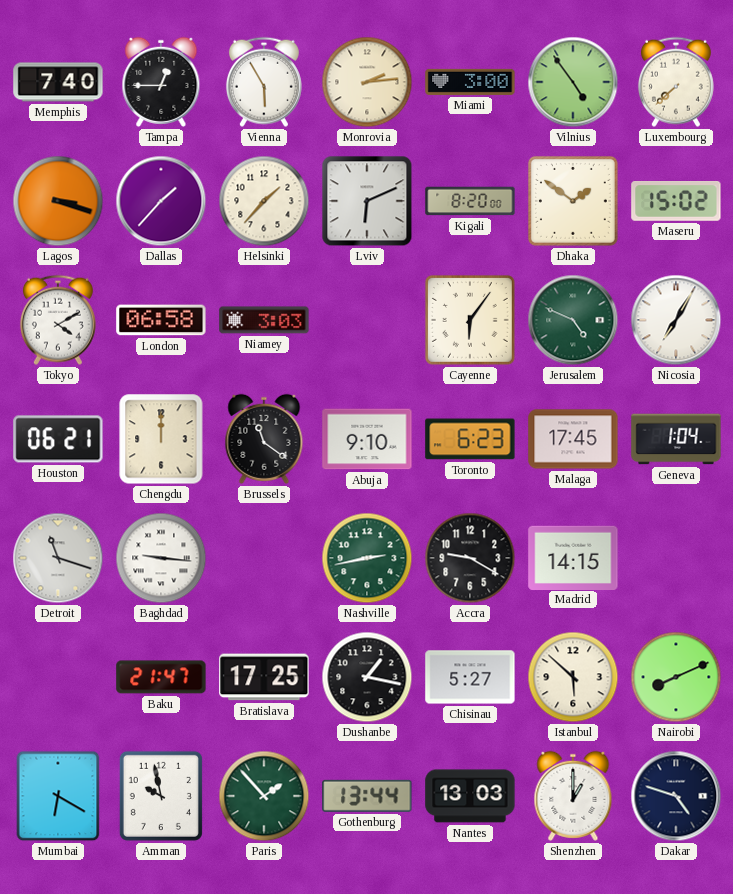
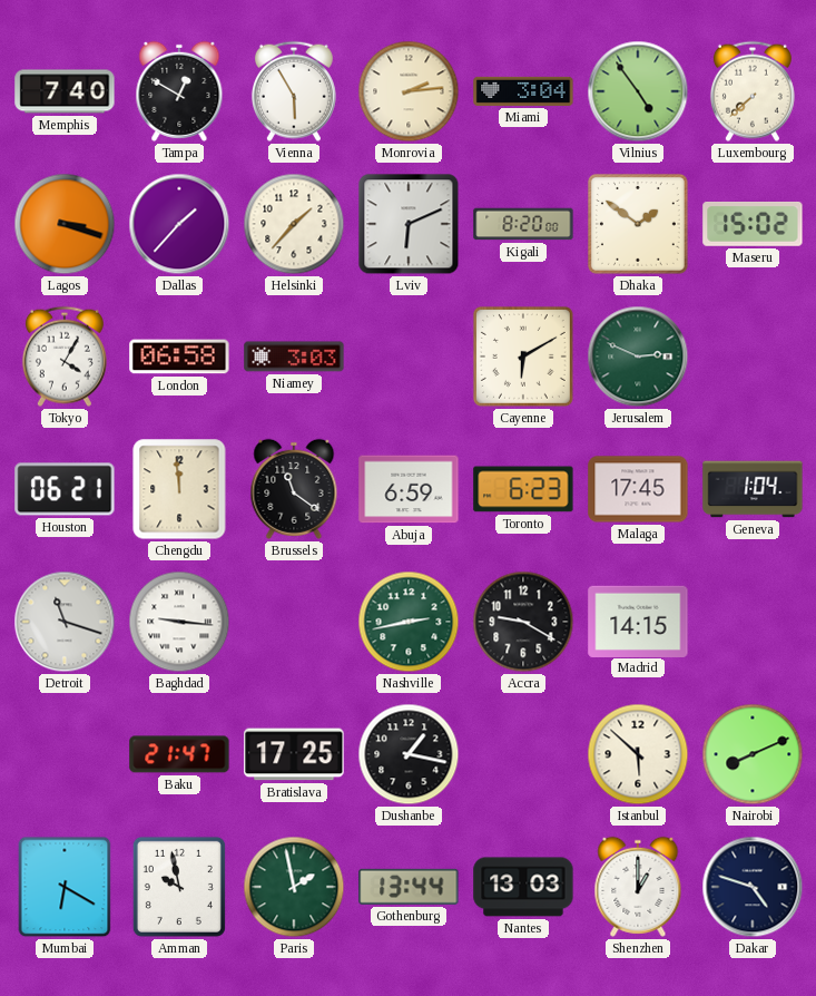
Tampa: 12:45 -> 12:50
Miami: 3:00 -> 3:04
Tokyo: 4:10 -> 4:05
Cayenne: 6:06 -> 6:10
Jerusalem: 4:49 -> 2:49
Nicosia: 7:05 -> none
Chengdu: 12:00 -> 11:59
Abuja: 9:10 -> 6:59
Chisinau: 5:27 -> none
Paris: 1:53 -> 1:58
